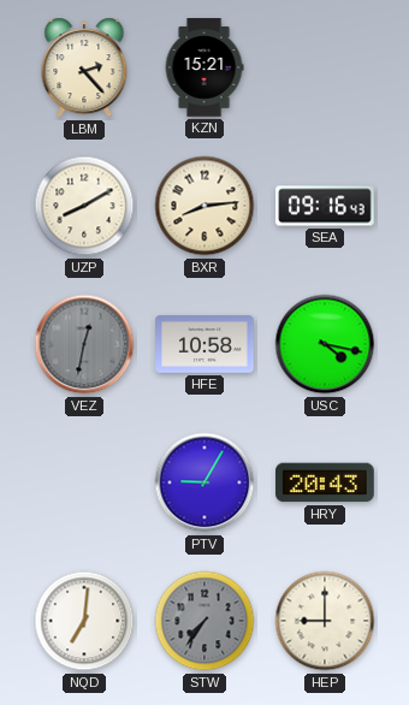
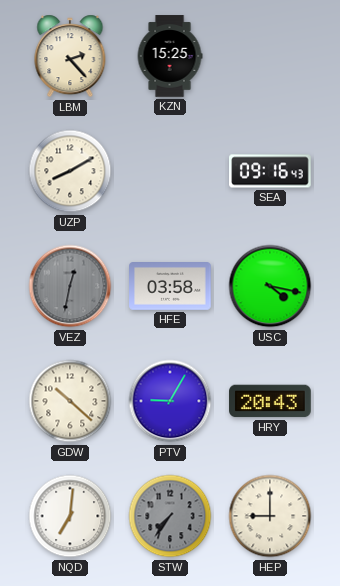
KZN: 15:21 -> 15:25
BXR: 8:14 -> none
HFE: 10:58 -> 03:58
GDW: none -> 10:22
